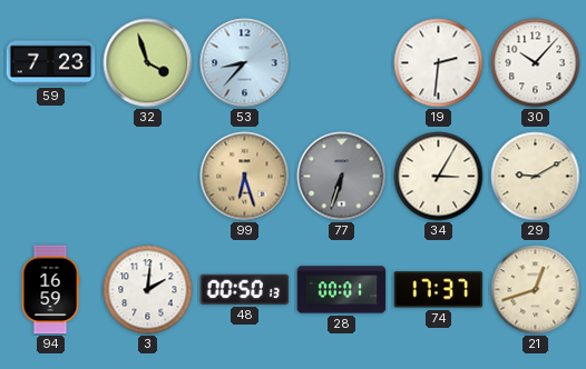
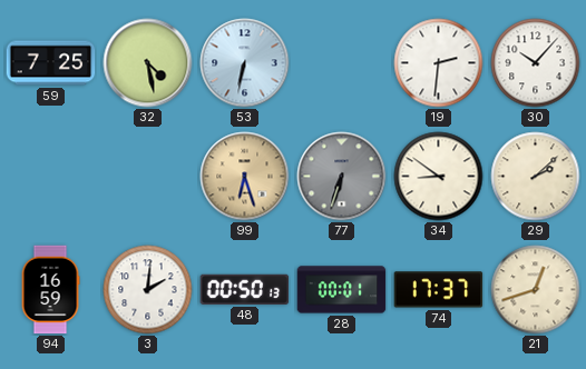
59: 7:23 -> 7:25
32: 3:57 -> 4:28
53: 8:37 -> 6:32
34: 3:05 -> 8:51
29: 9:10 -> 2:08
